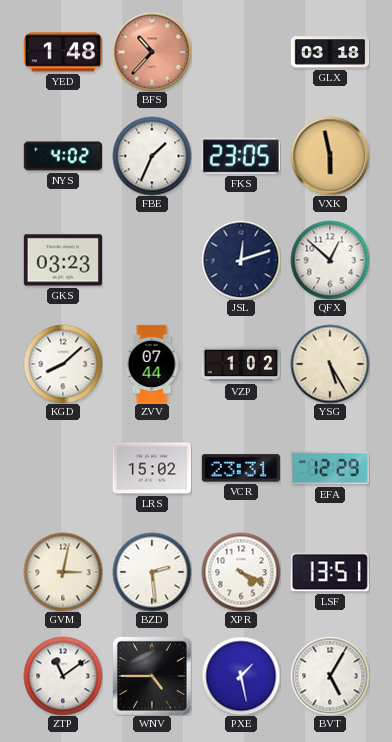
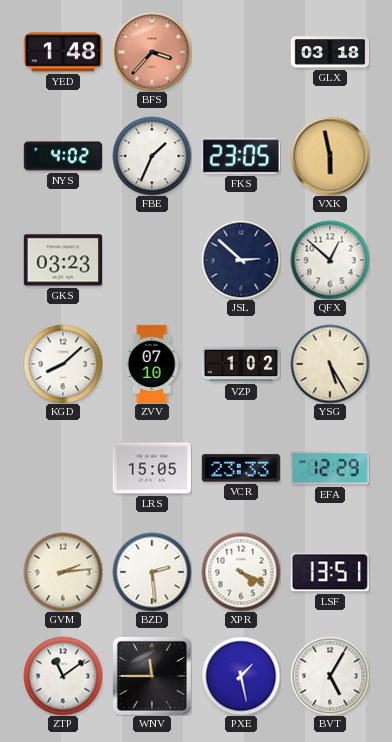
BFS: 10:37 -> 3:37
JSL: 12:12 -> 2:52
ZVV: 07:44 -> 07:10
LRS: 15:02 -> 15:05
VCR: 23:31 -> 23:33
GVM: 3:02 -> 2:14
WNV: 4:45 -> 11:45
